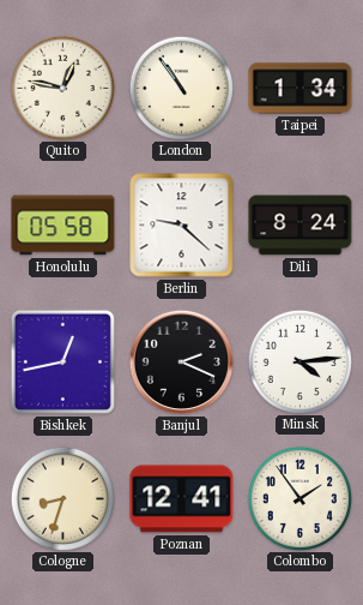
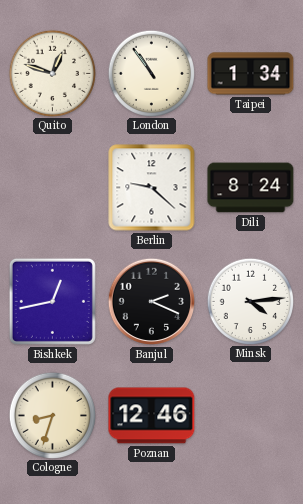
Quito: 12:47 -> 12:48
Honolulu: 05:58 -> none
Poznan: 12:41 -> 12:46
Colombo: 1:54 -> none
